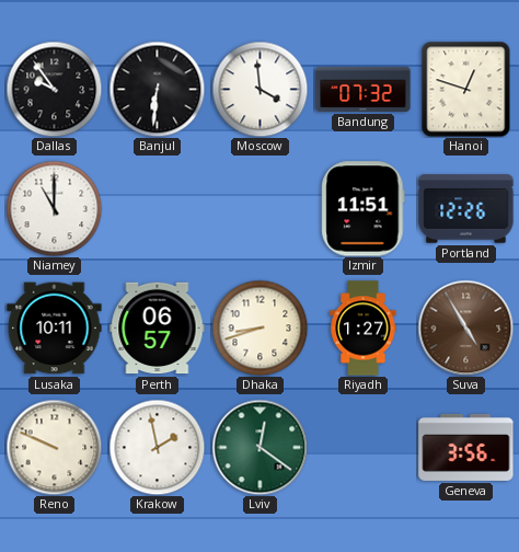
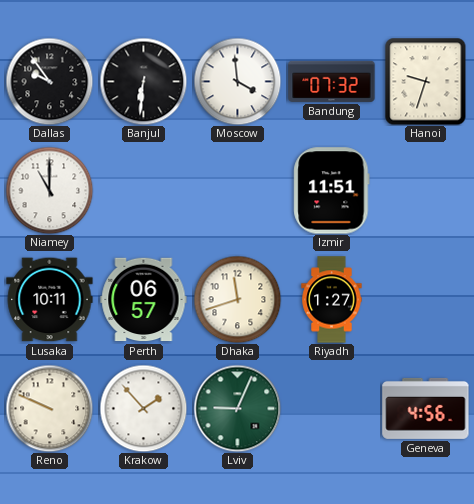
Hanoi: 12:48 -> 9:33
Portland: 12:26 -> none
Dhaka: 8:42 -> 11:42
Suva: 4:55 -> none
Krakow: 1:58 -> 1:53
Lviv: 12:21 -> 9:04
Geneva: 3:56 -> 4:56
